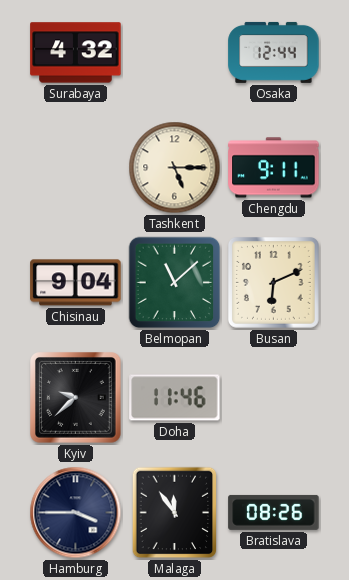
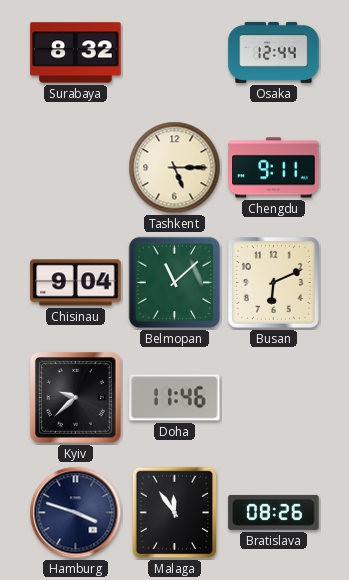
Surabaya: 4:32 -> 8:32
Hamburg: 3:45 -> 3:48
